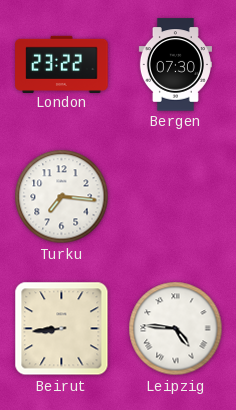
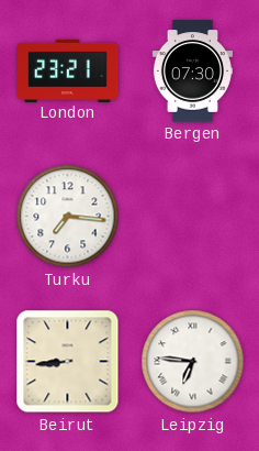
London: 23:22 -> 23:21
Leipzig: 4:46 -> 6:46
